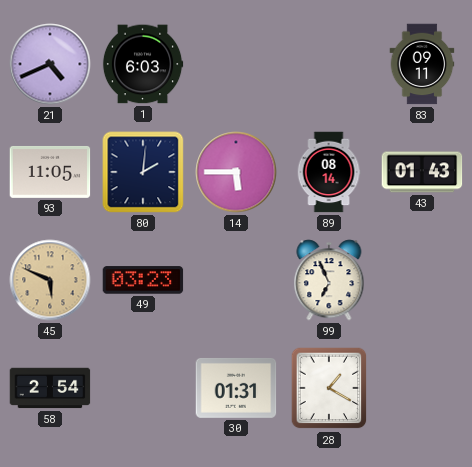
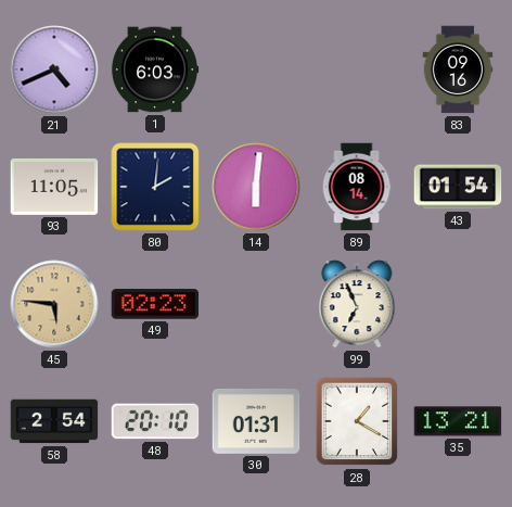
83: 09:11 -> 09:16
14: 5:45 -> 6:01
43: 01:43 -> 01:54
45: 5:49 -> 5:46
49: 03:23 -> 02:23
48: none -> 20:10
35: none -> 13:21
